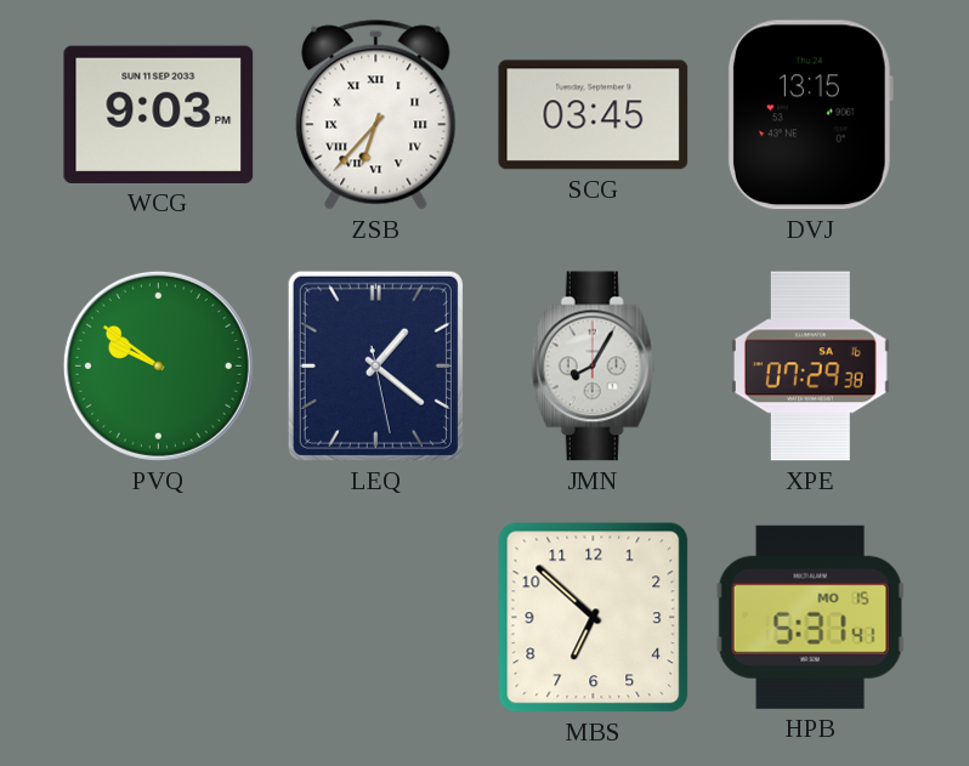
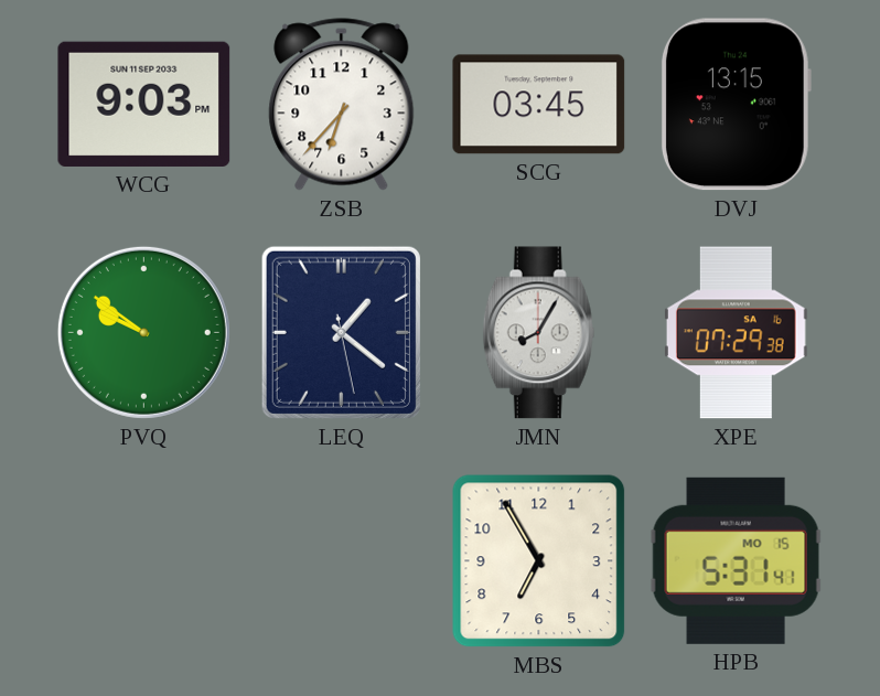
ZSB numerals: Roman -> Arabic
MBS: 6:52 -> 6:55
